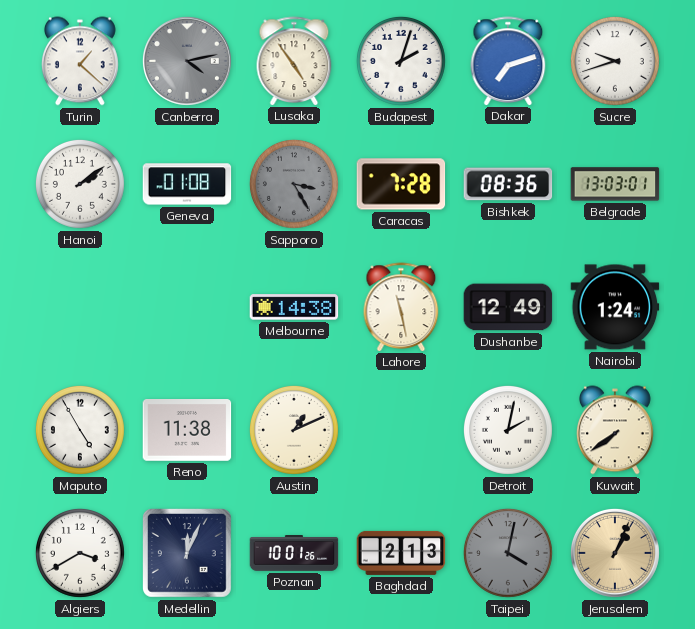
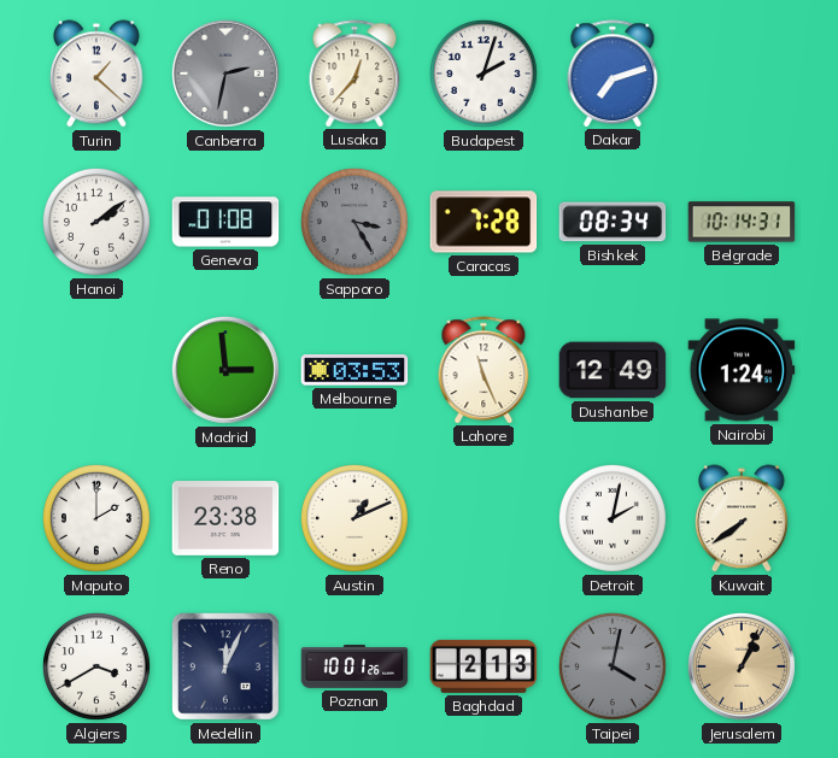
Canberra: 4:13 -> 2:32
Lusaka: 4:54 -> 12:37
Sucre: 9:42 -> none
Bishkek: 08:36 -> 08:34
Belgrade: 13:03 -> 10:14
Madrid: none -> 2:59
Melbourne: 14:38 -> 03:53
Lahore: 11:28 -> 11:26
Maputo: 4:55 -> 2:00
Reno: 11:38 -> 23:38
